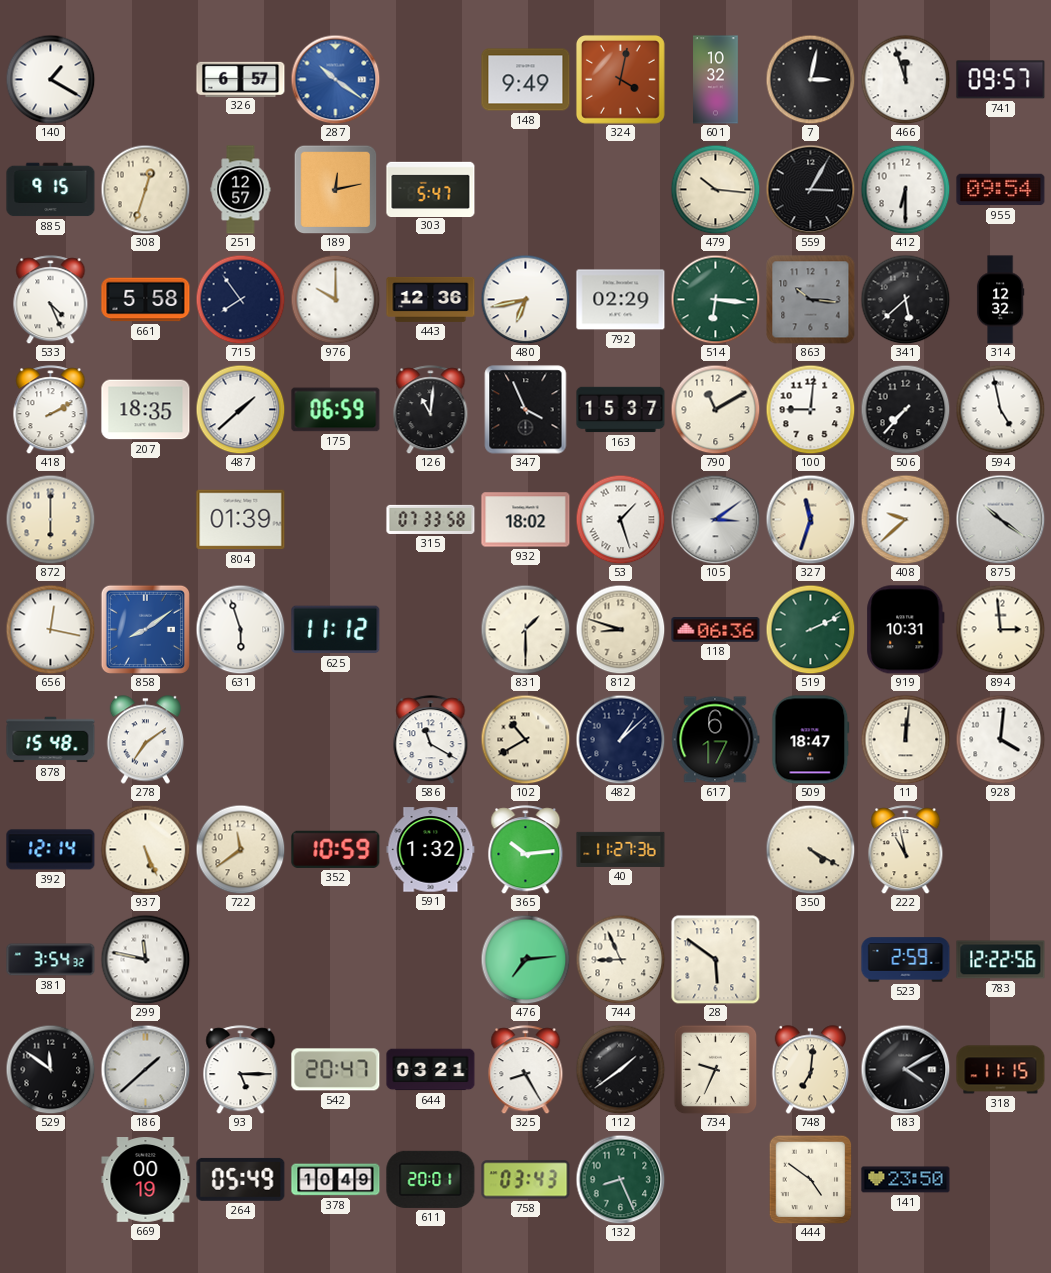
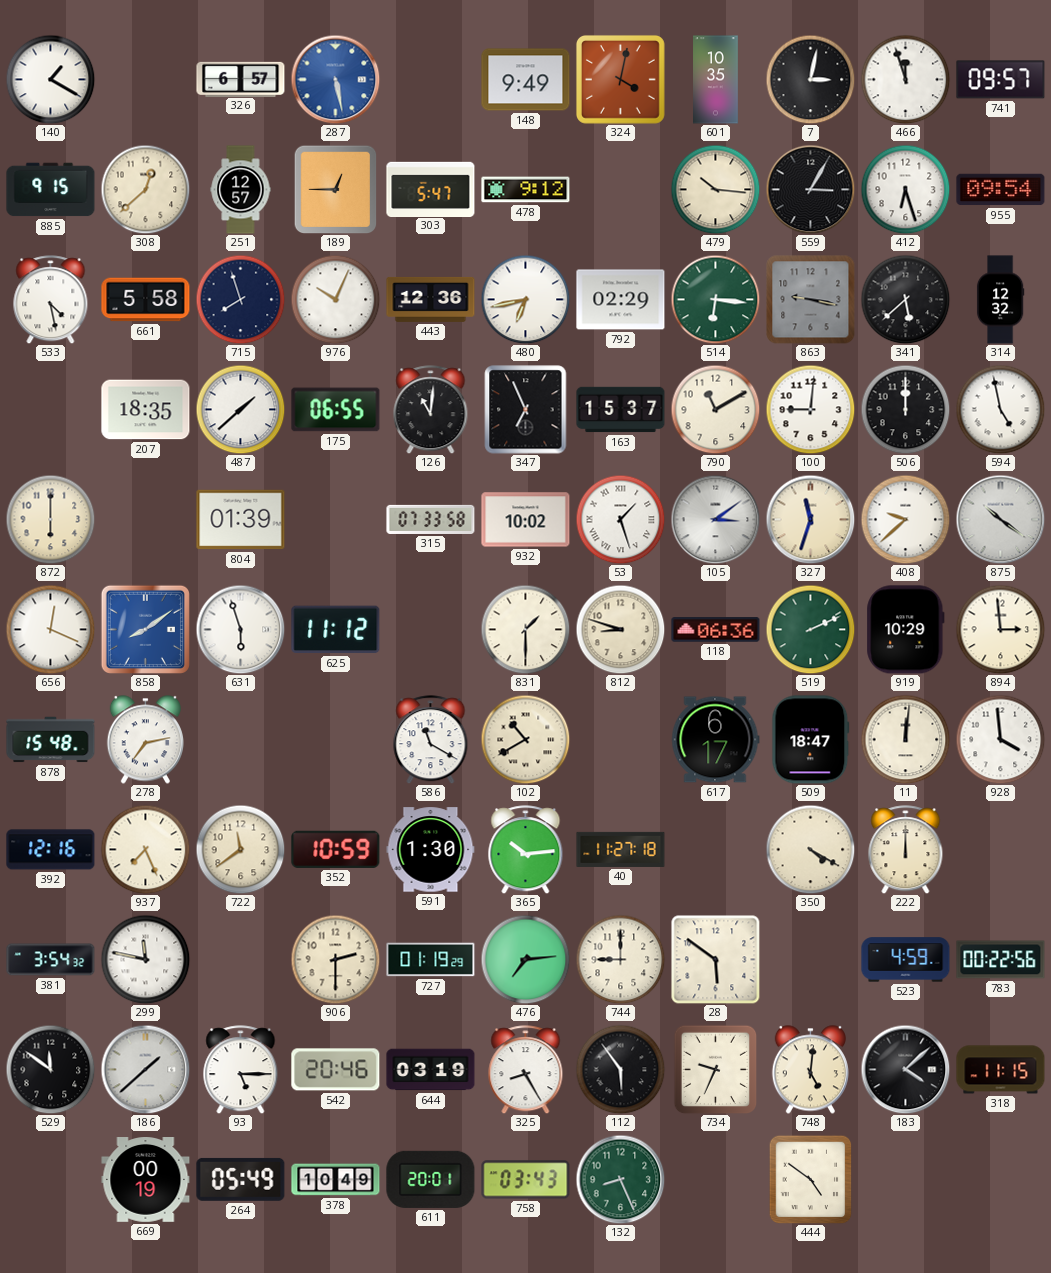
287: 10:21 -> 5:28
601: 10:32 -> 10:35
308: 12:33 -> 12:38
189: 12:13 -> 12:45
478: none -> 9:12
412: 6:30 -> 6:27
533: 4:26 -> 4:28
715: 7:54 -> 7:57
976: 10:00 -> 10:04
863: 10:16 -> 9:17
418: 2:10 -> none
175: 06:59 -> 06:55
347: 3:56 -> 6:56
506: 7:37 -> 12:00
932: 18:02 -> 10:02
656: 12:17 -> 12:19
919: 10:31 -> 10:29
278: 7:09 -> 7:13
482: 1:08 -> none
928: 4:01 -> 3:59
392: 12:14 -> 12:16
937: 5:26 -> 7:26
591: 1:32 -> 1:30
40: 11:27:36 -> 11:27:18
222: 10:58 -> 12:00
906: none -> 2:30
727: none -> 01:19
744: 8:56 -> 9:00
523: 2:59 -> 4:59
783: 12:22 -> 00:22
542: 20:47 -> 20:46
644: 03:21 -> 03:19
112: 1:39 -> 5:54
748: 7:01 -> 5:01
183: 4:10 -> 4:08
141: 23:50 -> none
